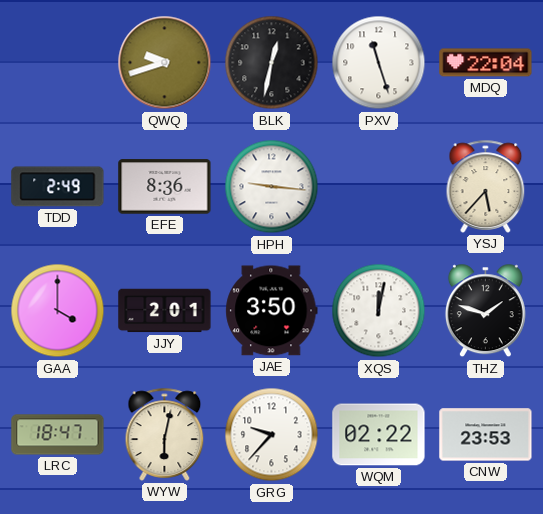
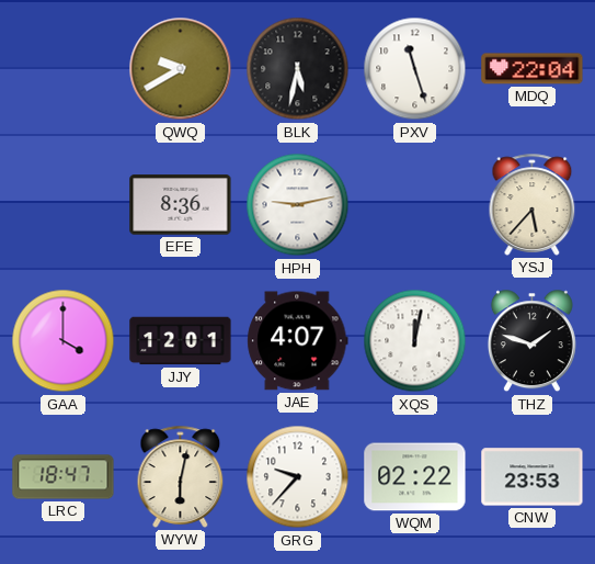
QWQ: 9:42 -> 9:40
BLK: 12:32 -> 5:32
TDD: 2:49 -> none
HPH: 9:16 -> 9:13
JJY: 2:01 -> 12:01
JAE: 3:50 -> 4:07
